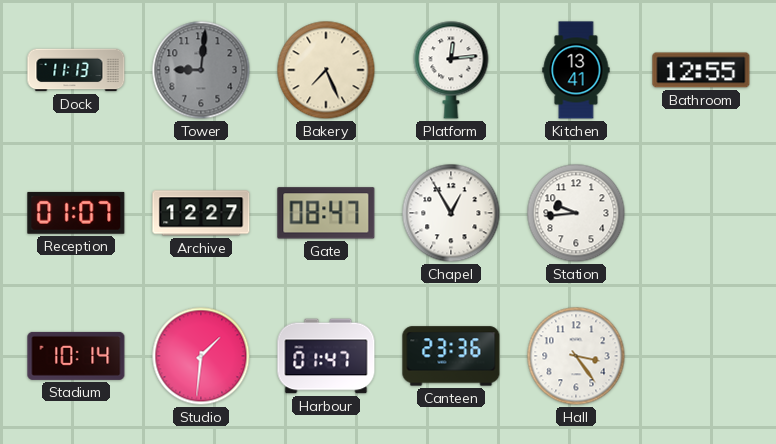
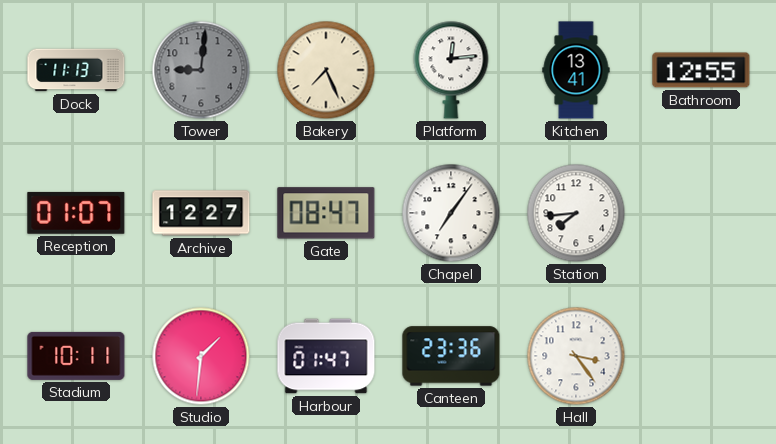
Chapel: 12:55 -> 7:06
Station: 9:44 -> 7:44
Stadium: 10:14 -> 10:11
